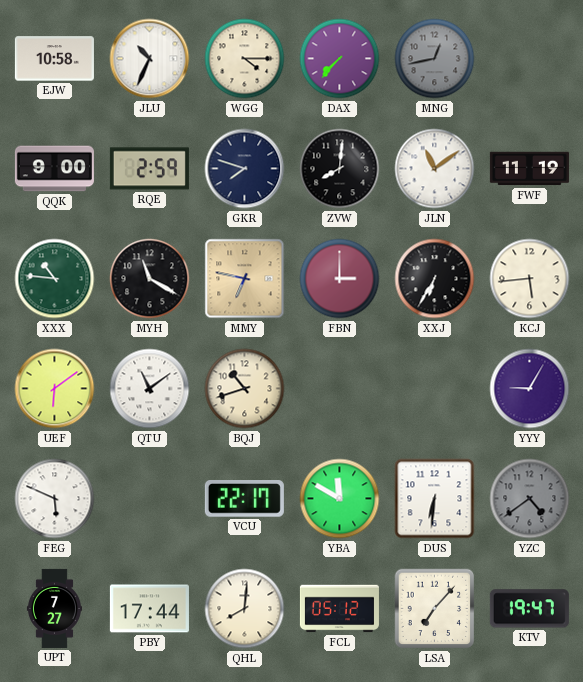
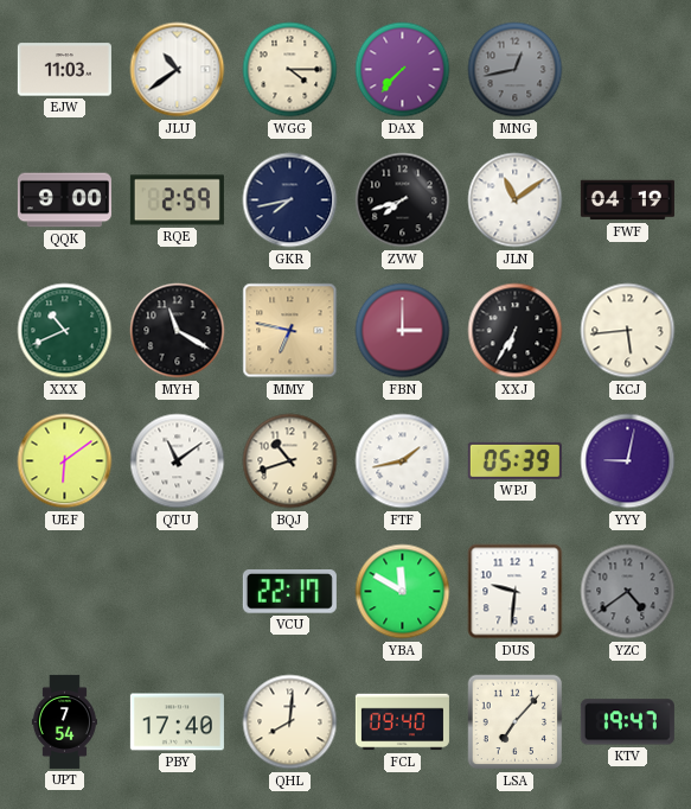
EJW: 10:58 -> 11:03
JLU: 10:34 -> 10:39
GKR: 7:48 -> 7:43
ZVW: 8:01 -> 7:42
FWF: 11:19 -> 04:19
XXX: 10:46 -> 10:41
FTF: none -> 1:43
WPJ: none -> 05:39
YYY: 9:05 -> 9:02
FEG: 5:49 -> none
DUS: 6:31 -> 9:31
UPT: 7:27 -> 7:54
PBY: 17:44 -> 17:40
FCL: 05:12 -> 09:40
